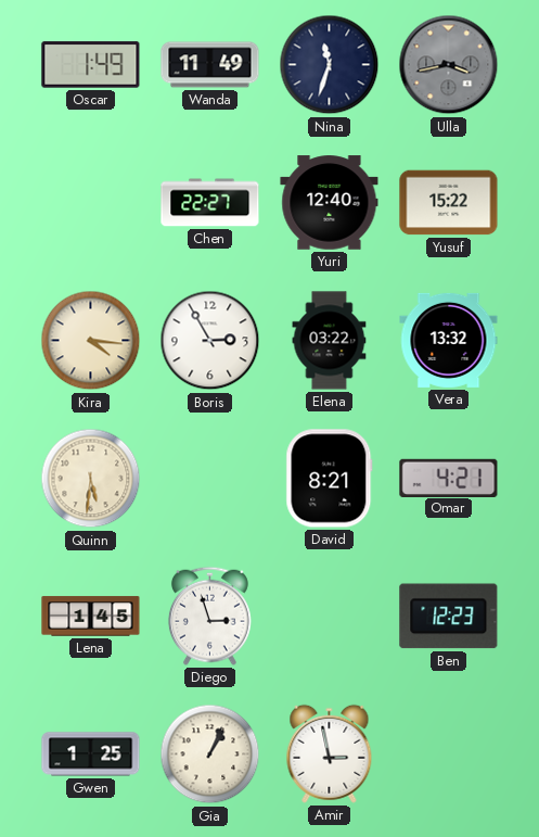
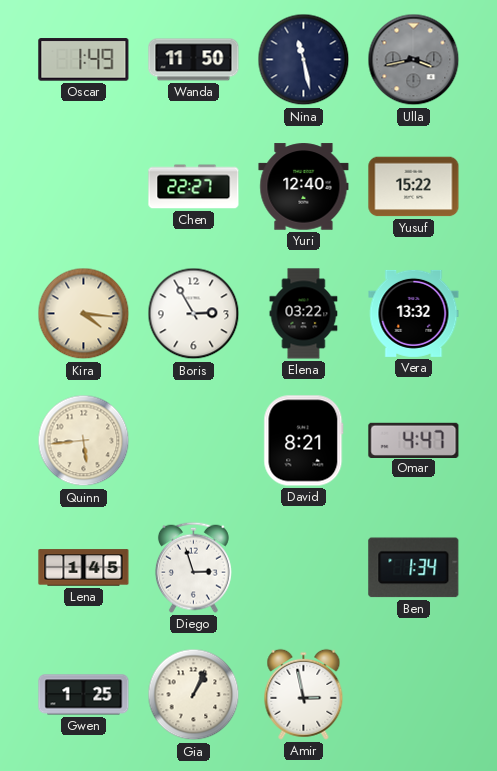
Wanda: 11:49 -> 11:50
Nina: 11:33 -> 11:28
Quinn: 5:31 -> 5:44
Omar: 4:21 -> 4:47
Ben: 12:23 -> 1:34
